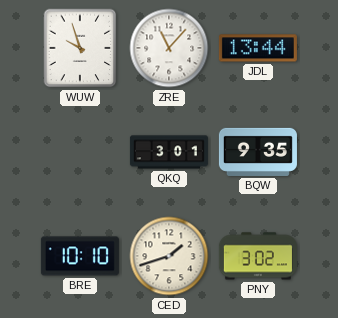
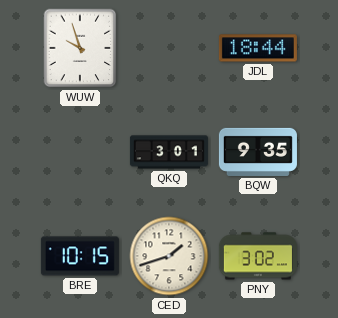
ZRE: 11:07 -> none
JDL: 13:44 -> 18:44
BRE: 10:10 -> 10:15
